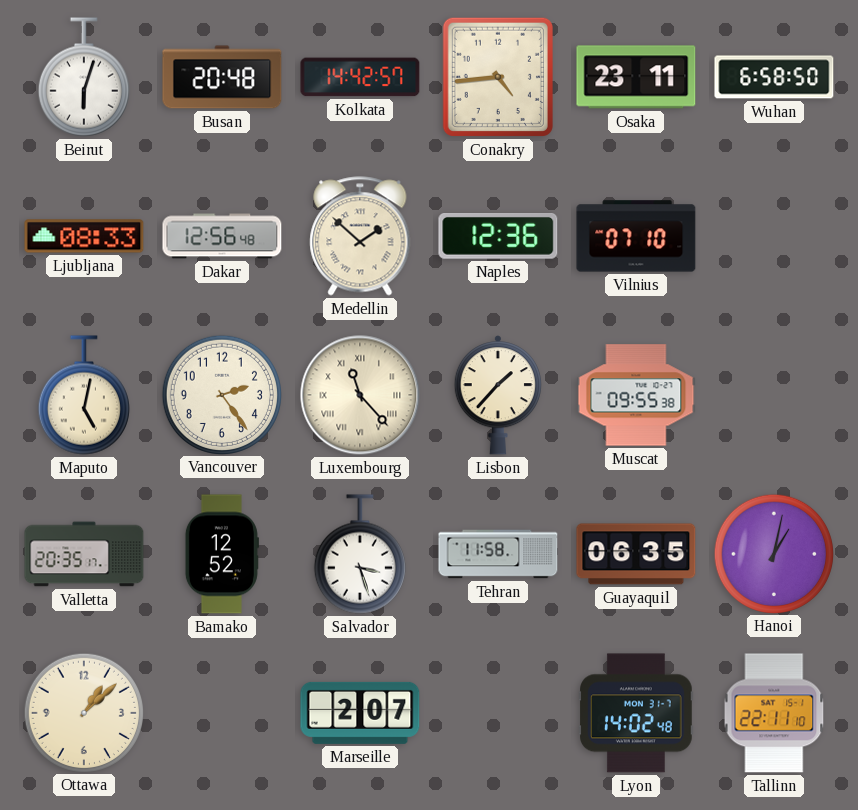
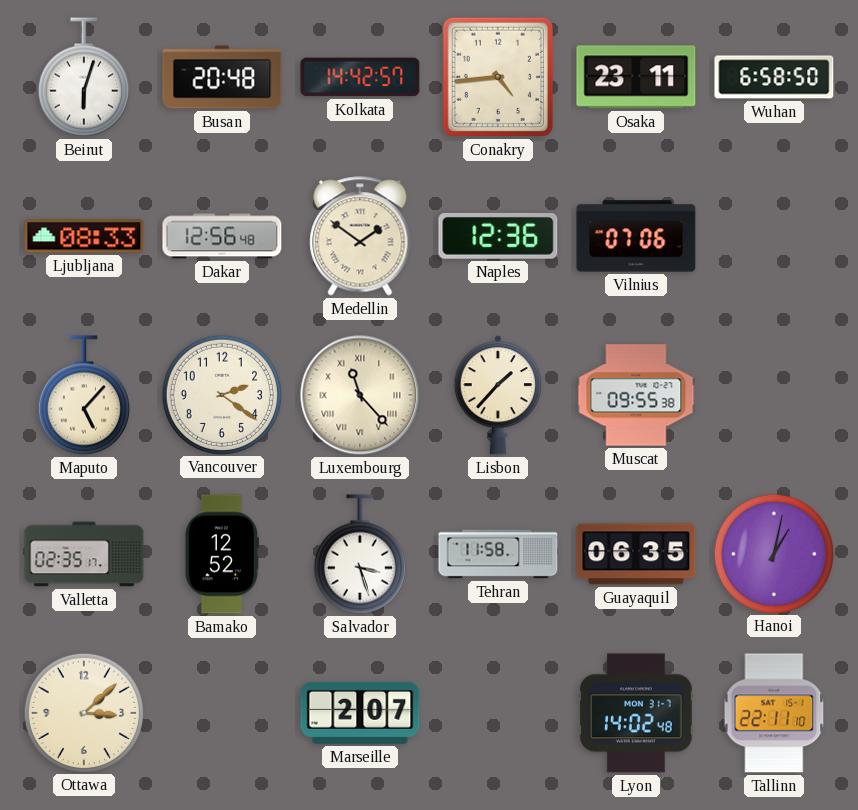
Medellin: 1:52 -> 1:51
Vilnius: 07:10 -> 07:06
Maputo: 5:02 -> 5:07
Vancouver: 2:24 -> 2:21
Valletta: 20:35 -> 02:35
Ottawa: 1:08 -> 3:08
